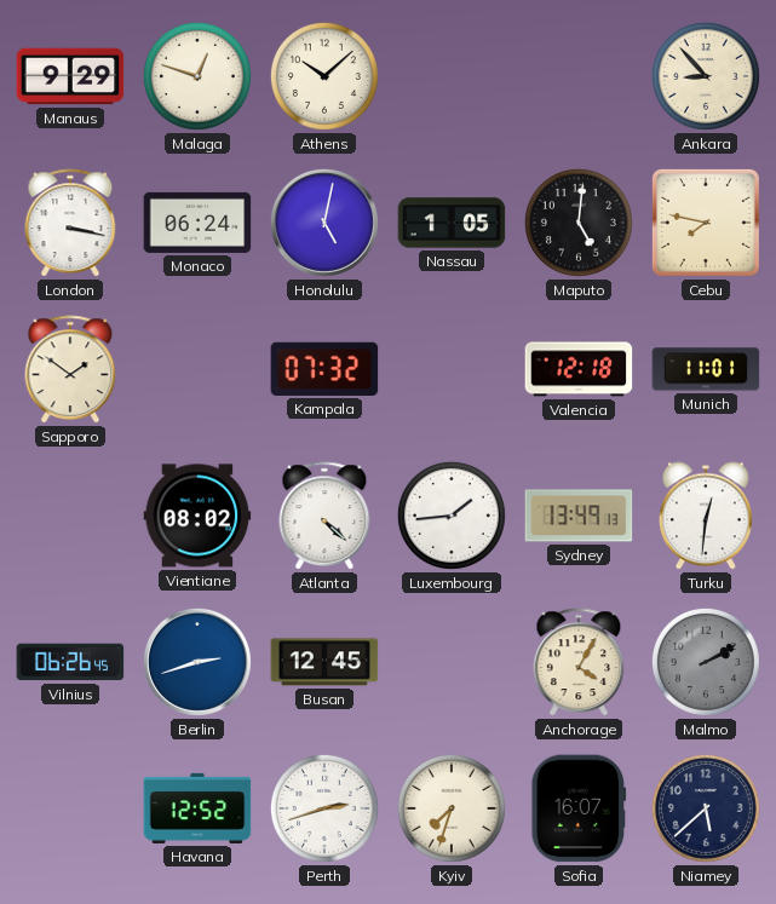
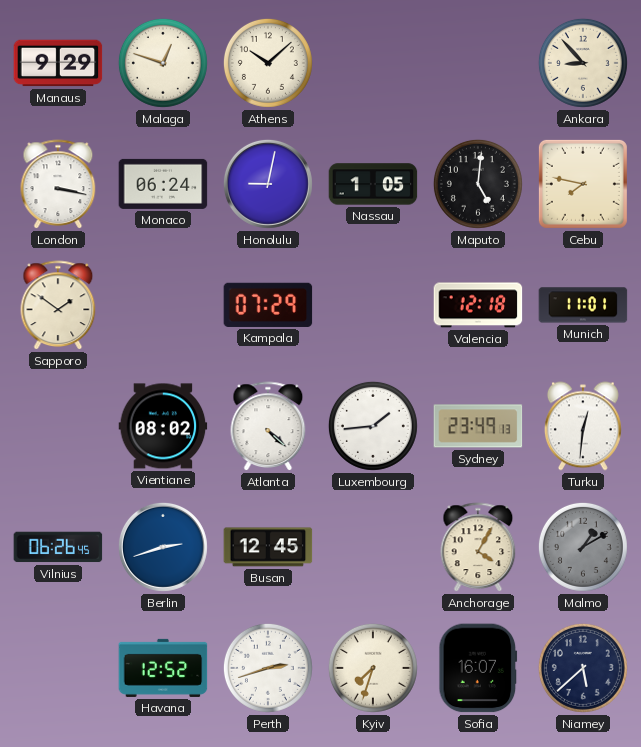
Honolulu: 5:02 -> 9:02
Kampala: 07:32 -> 07:29
Sydney: 13:49 -> 23:49
Malmo: 2:10 -> 1:10
